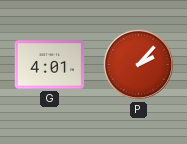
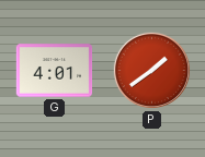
P: 2:07 -> 1:39
